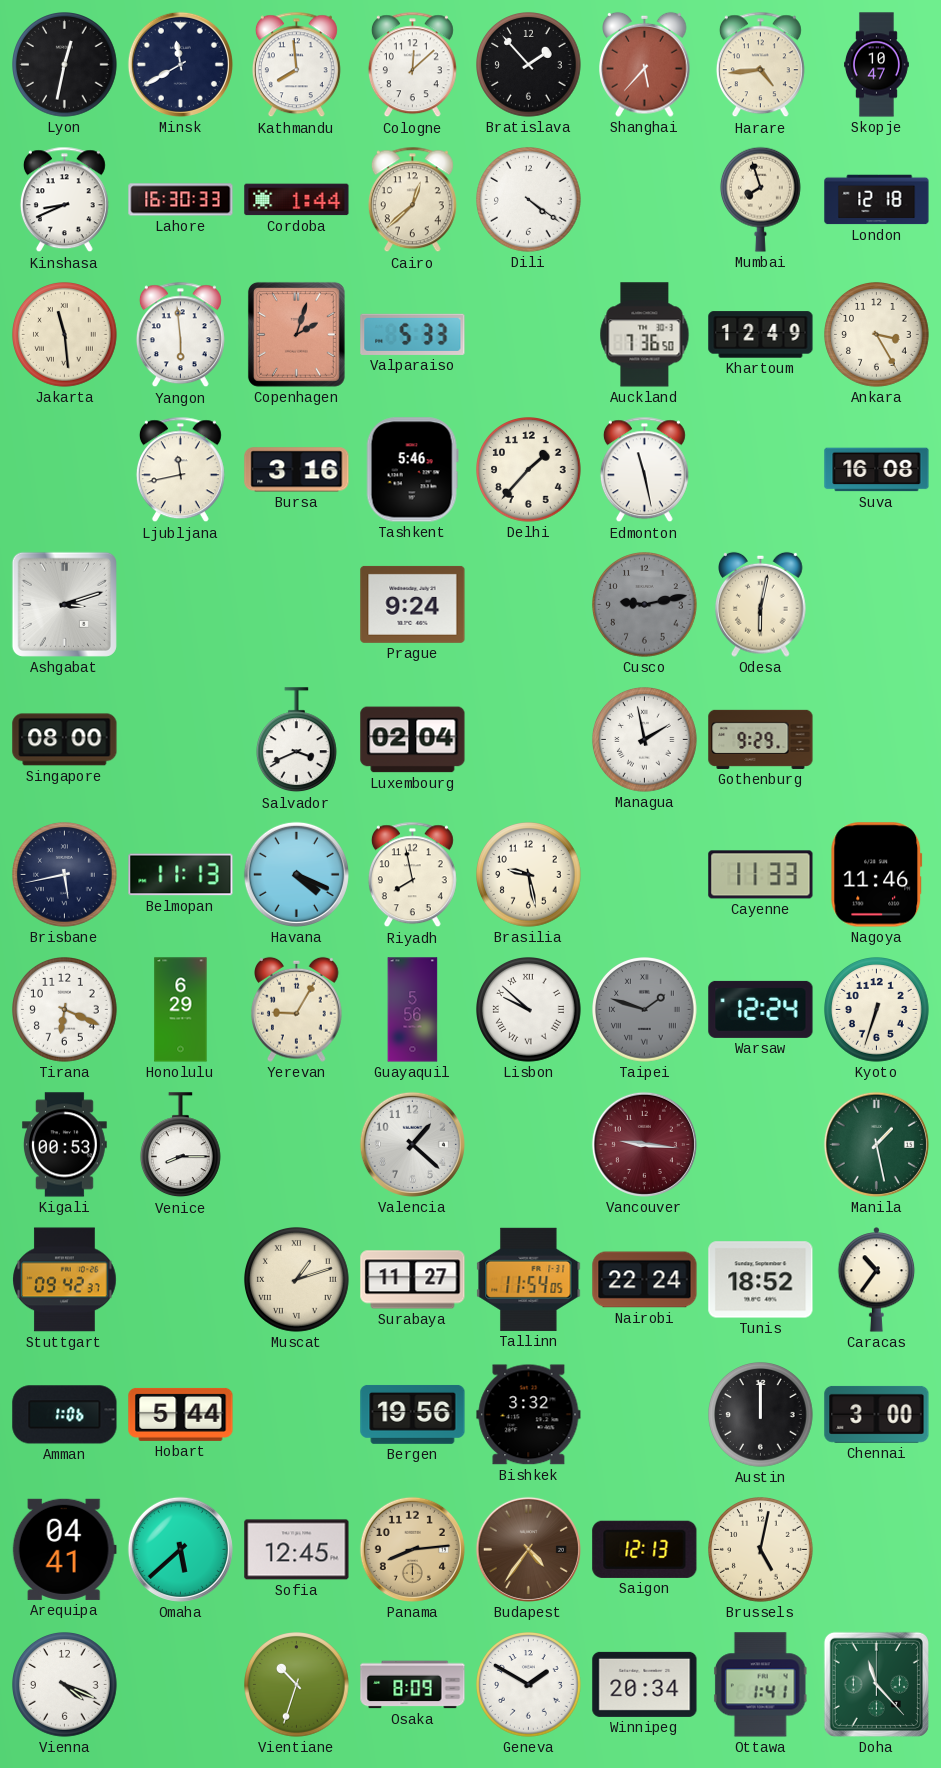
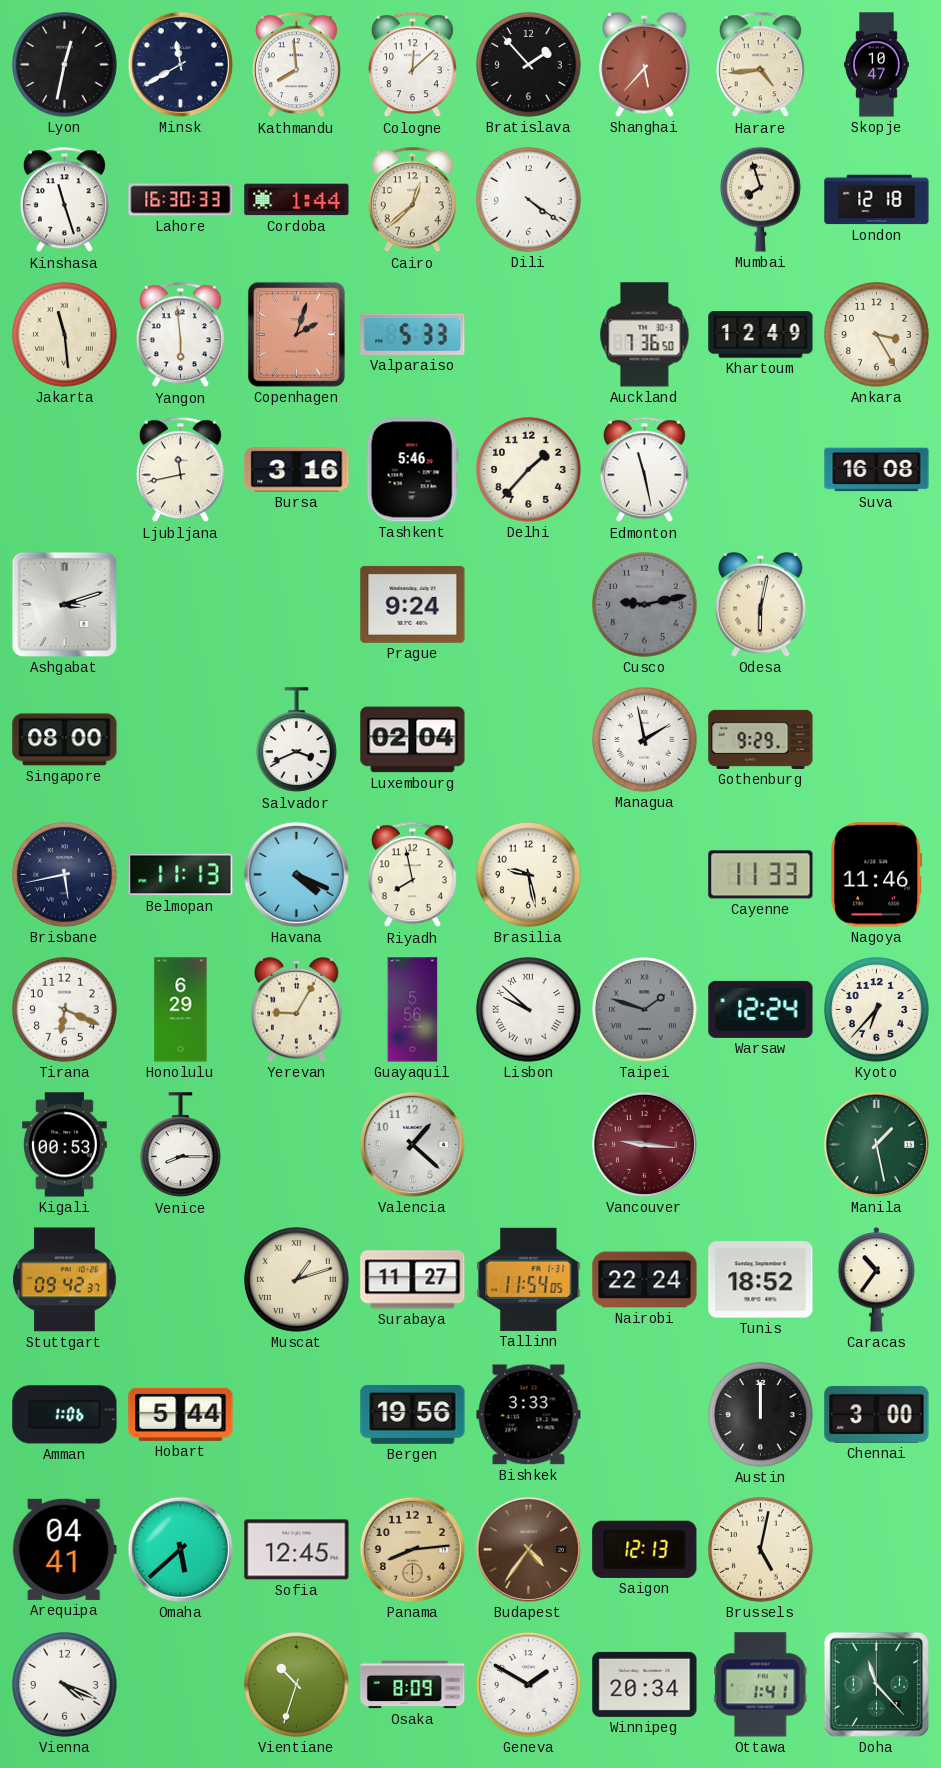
Kinshasa: 8:41 -> 11:27
Kyoto: 6:33 -> 6:37
Bishkek: 3:32 -> 3:33
